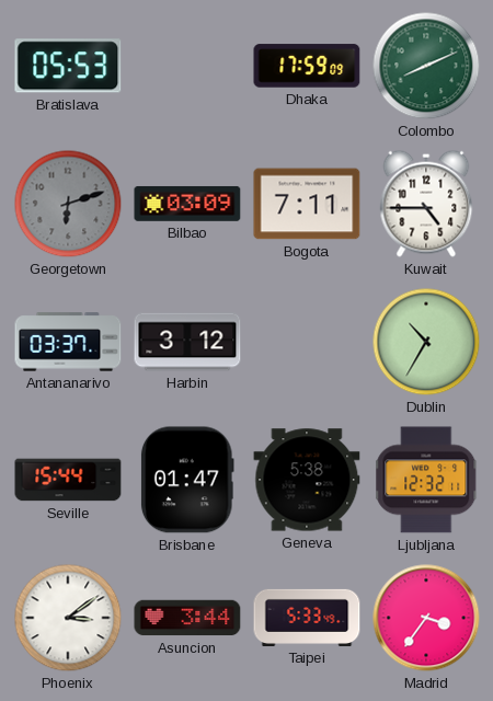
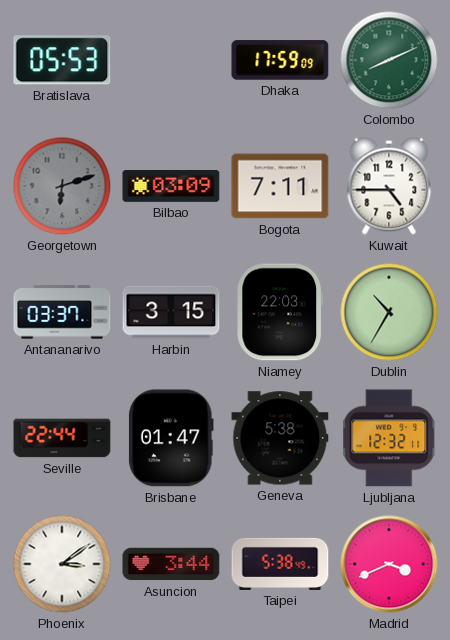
Harbin: 3:12 -> 3:15
Niamey: none -> 22:03
Seville: 15:44 -> 22:44
Taipei: 5:33 -> 5:38
Madrid: 3:36 -> 3:41
